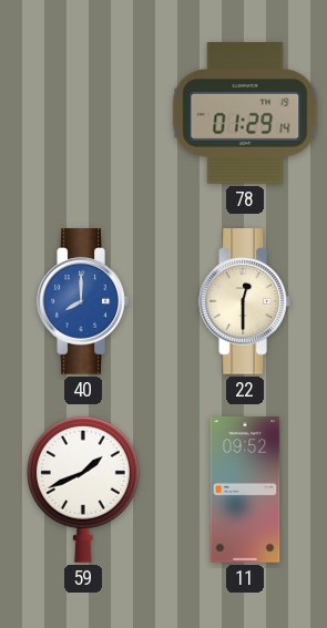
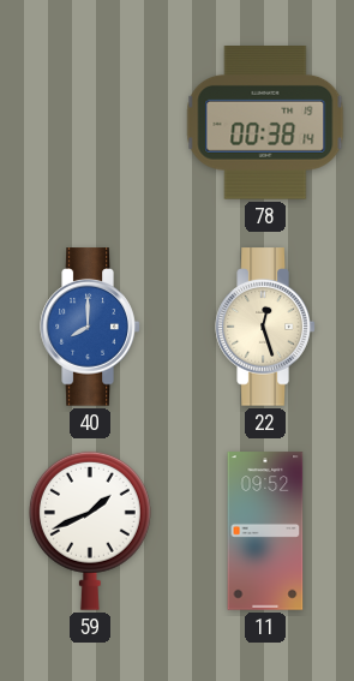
78: 01:29 -> 00:38
22: 12:30 -> 12:27
